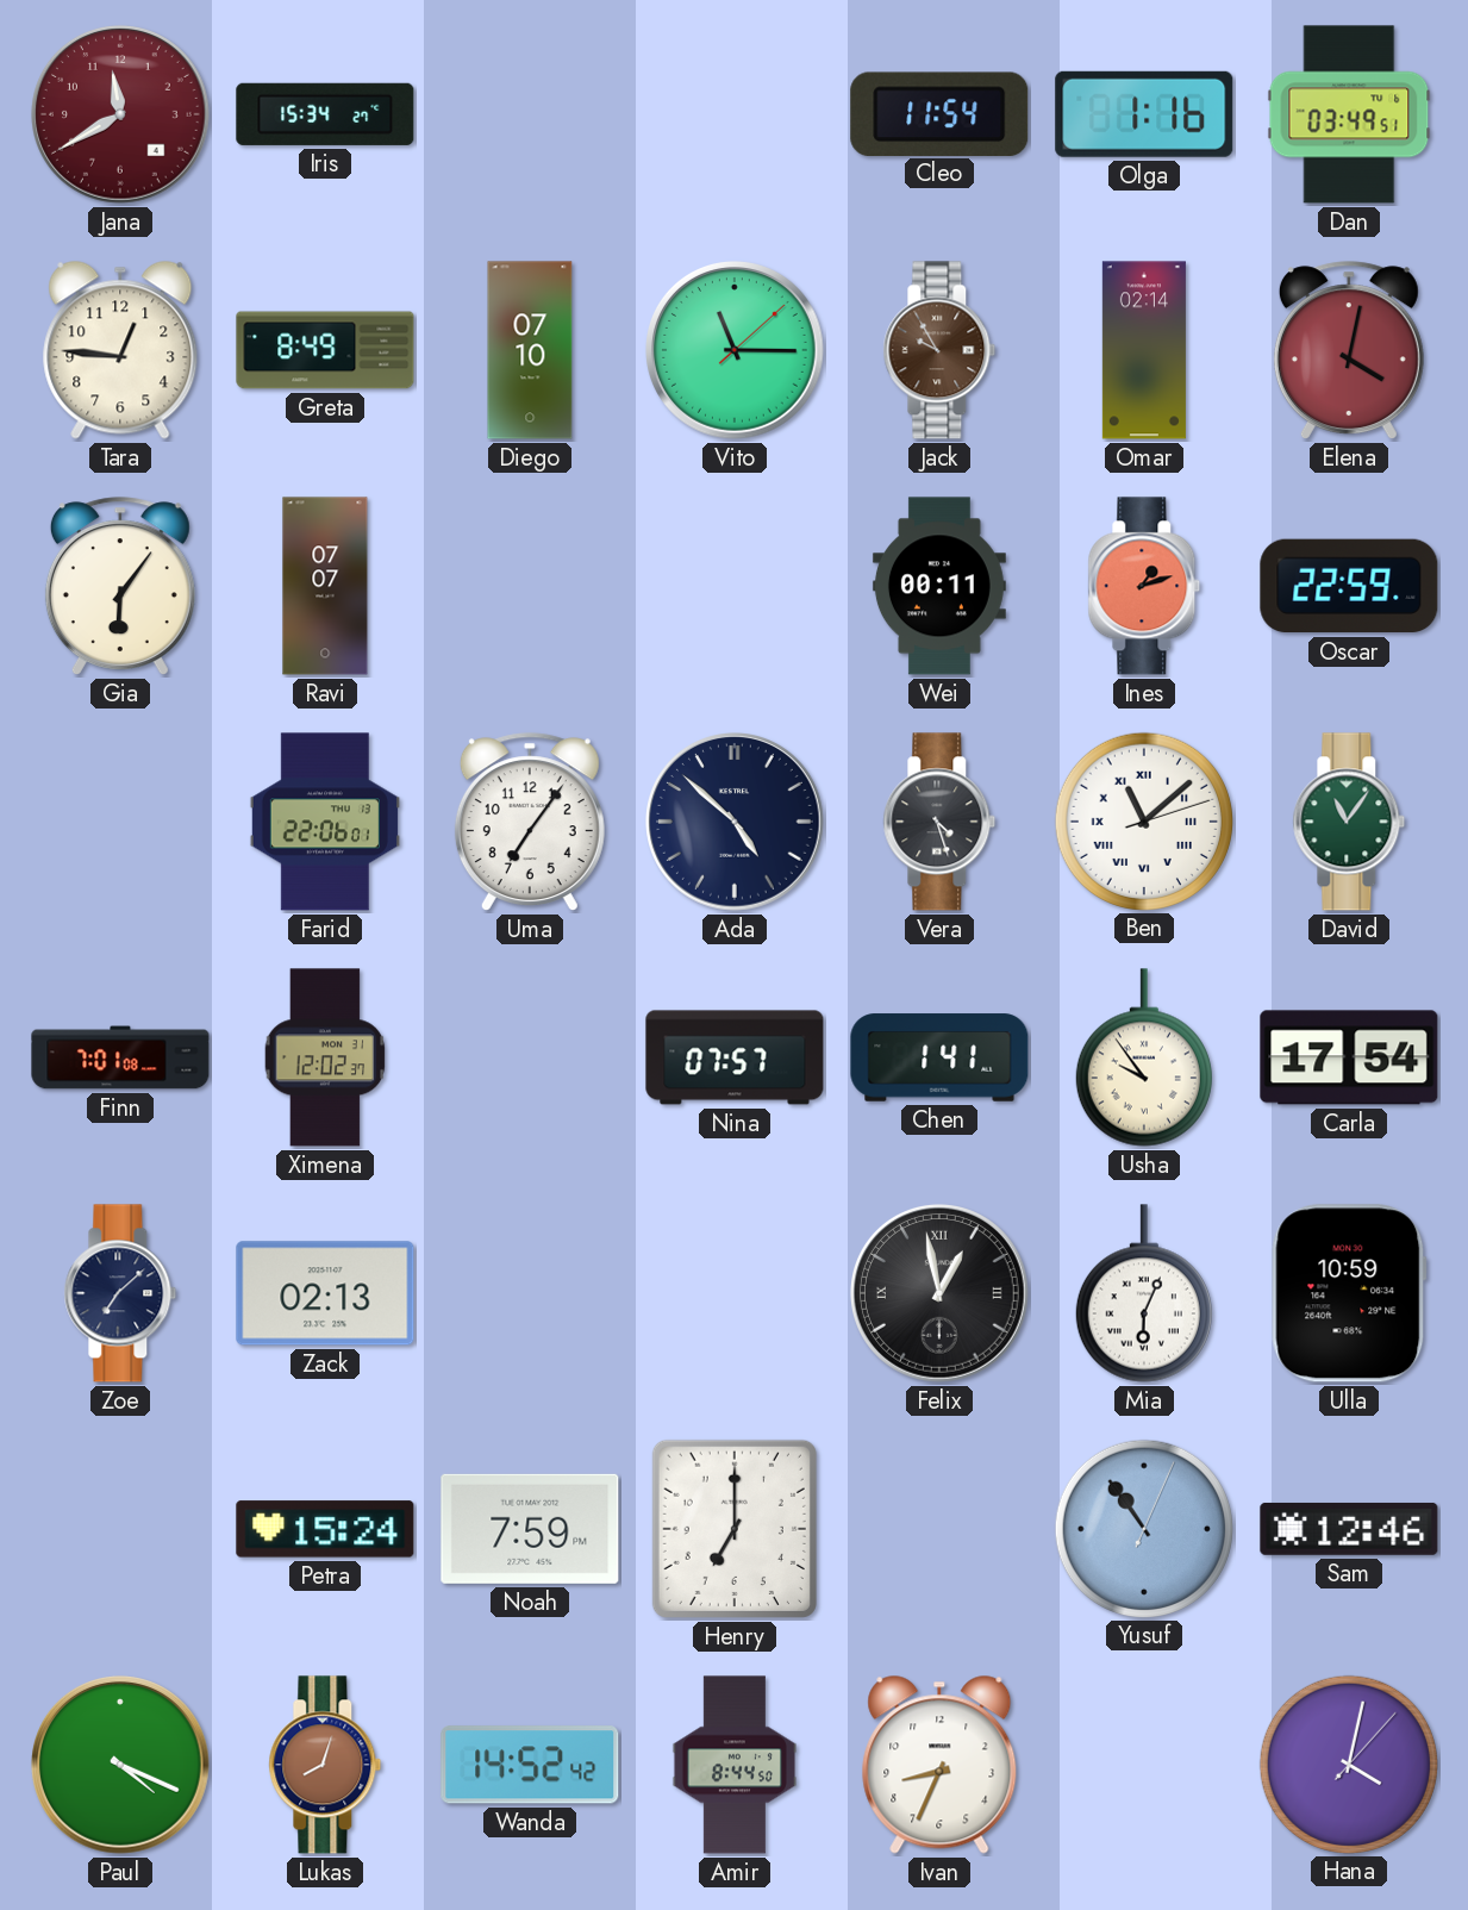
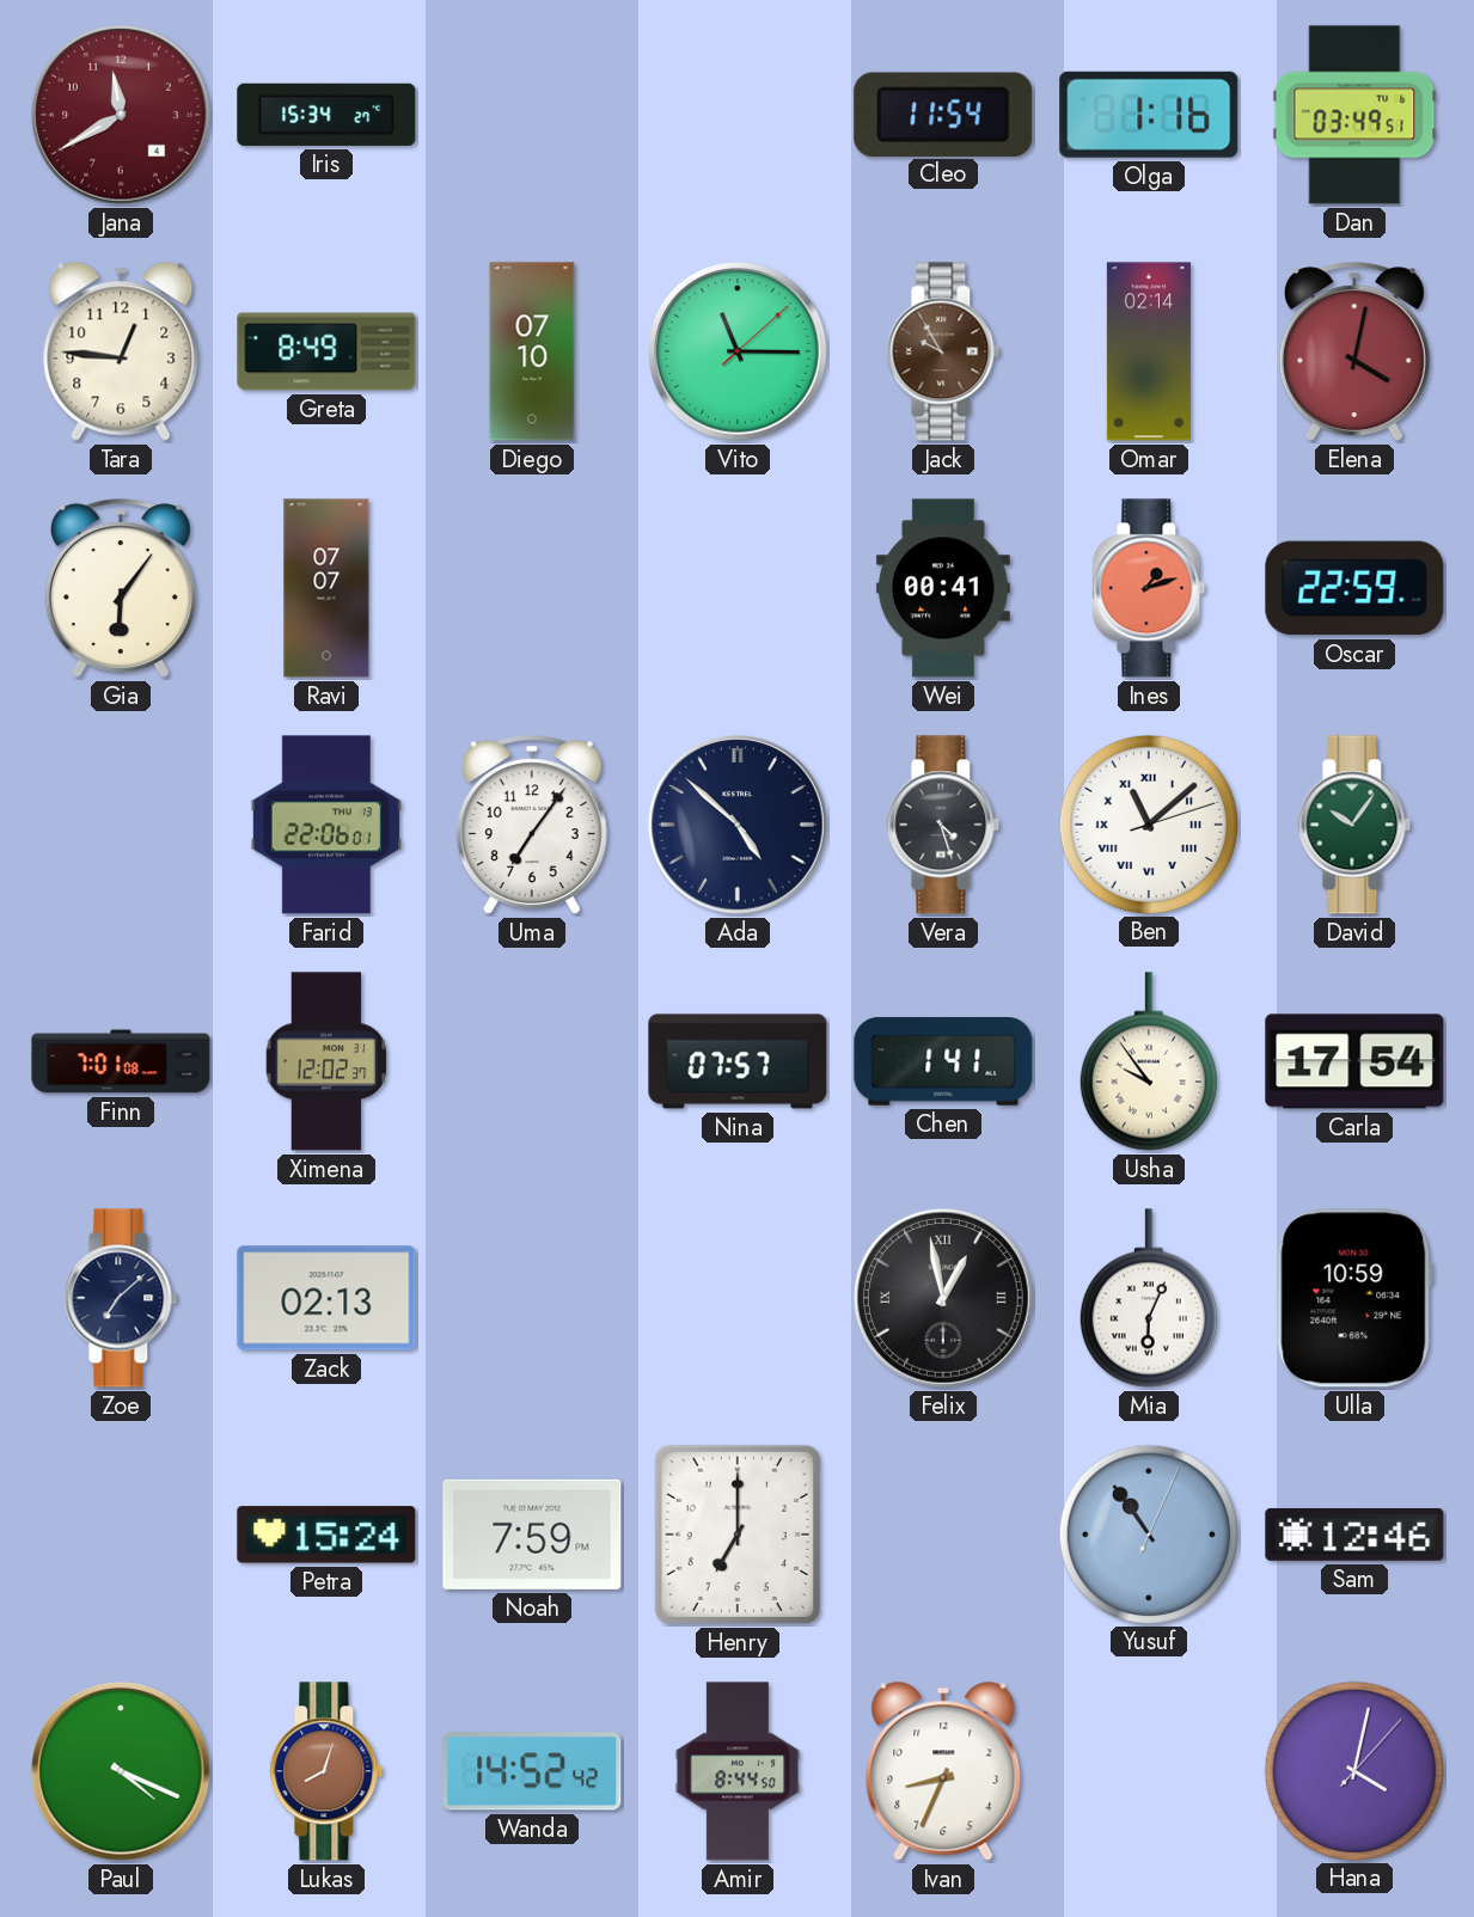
Wei: 00:11 -> 00:41
David: 11:06 -> 10:06
